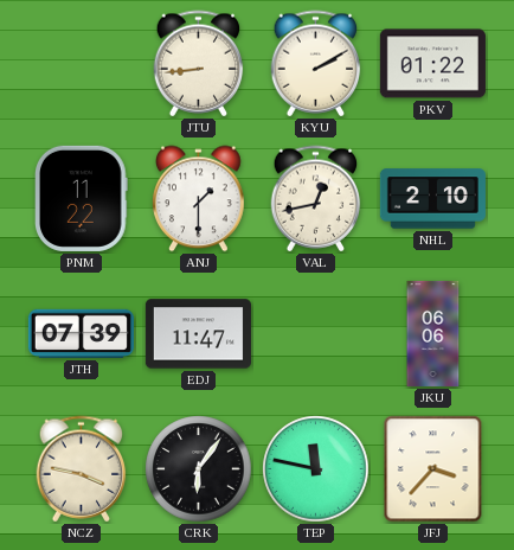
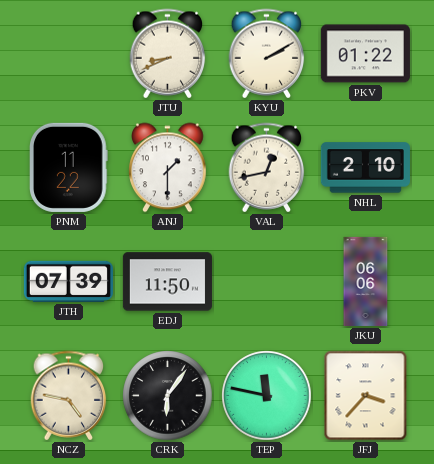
JTU: 8:44 -> 8:41
EDJ: 11:47 -> 11:50
NCZ: 3:47 -> 4:47
